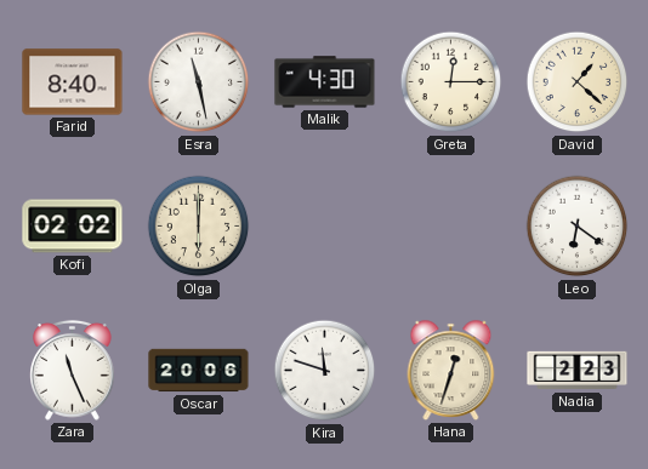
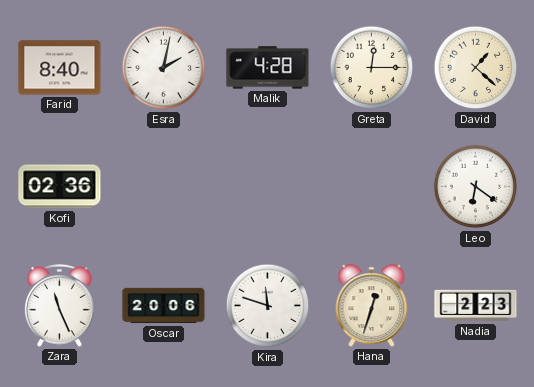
Esra: 11:28 -> 2:02
Malik: 4:30 -> 4:28
Kofi: 02:02 -> 02:36
Olga: 6:00 -> none
